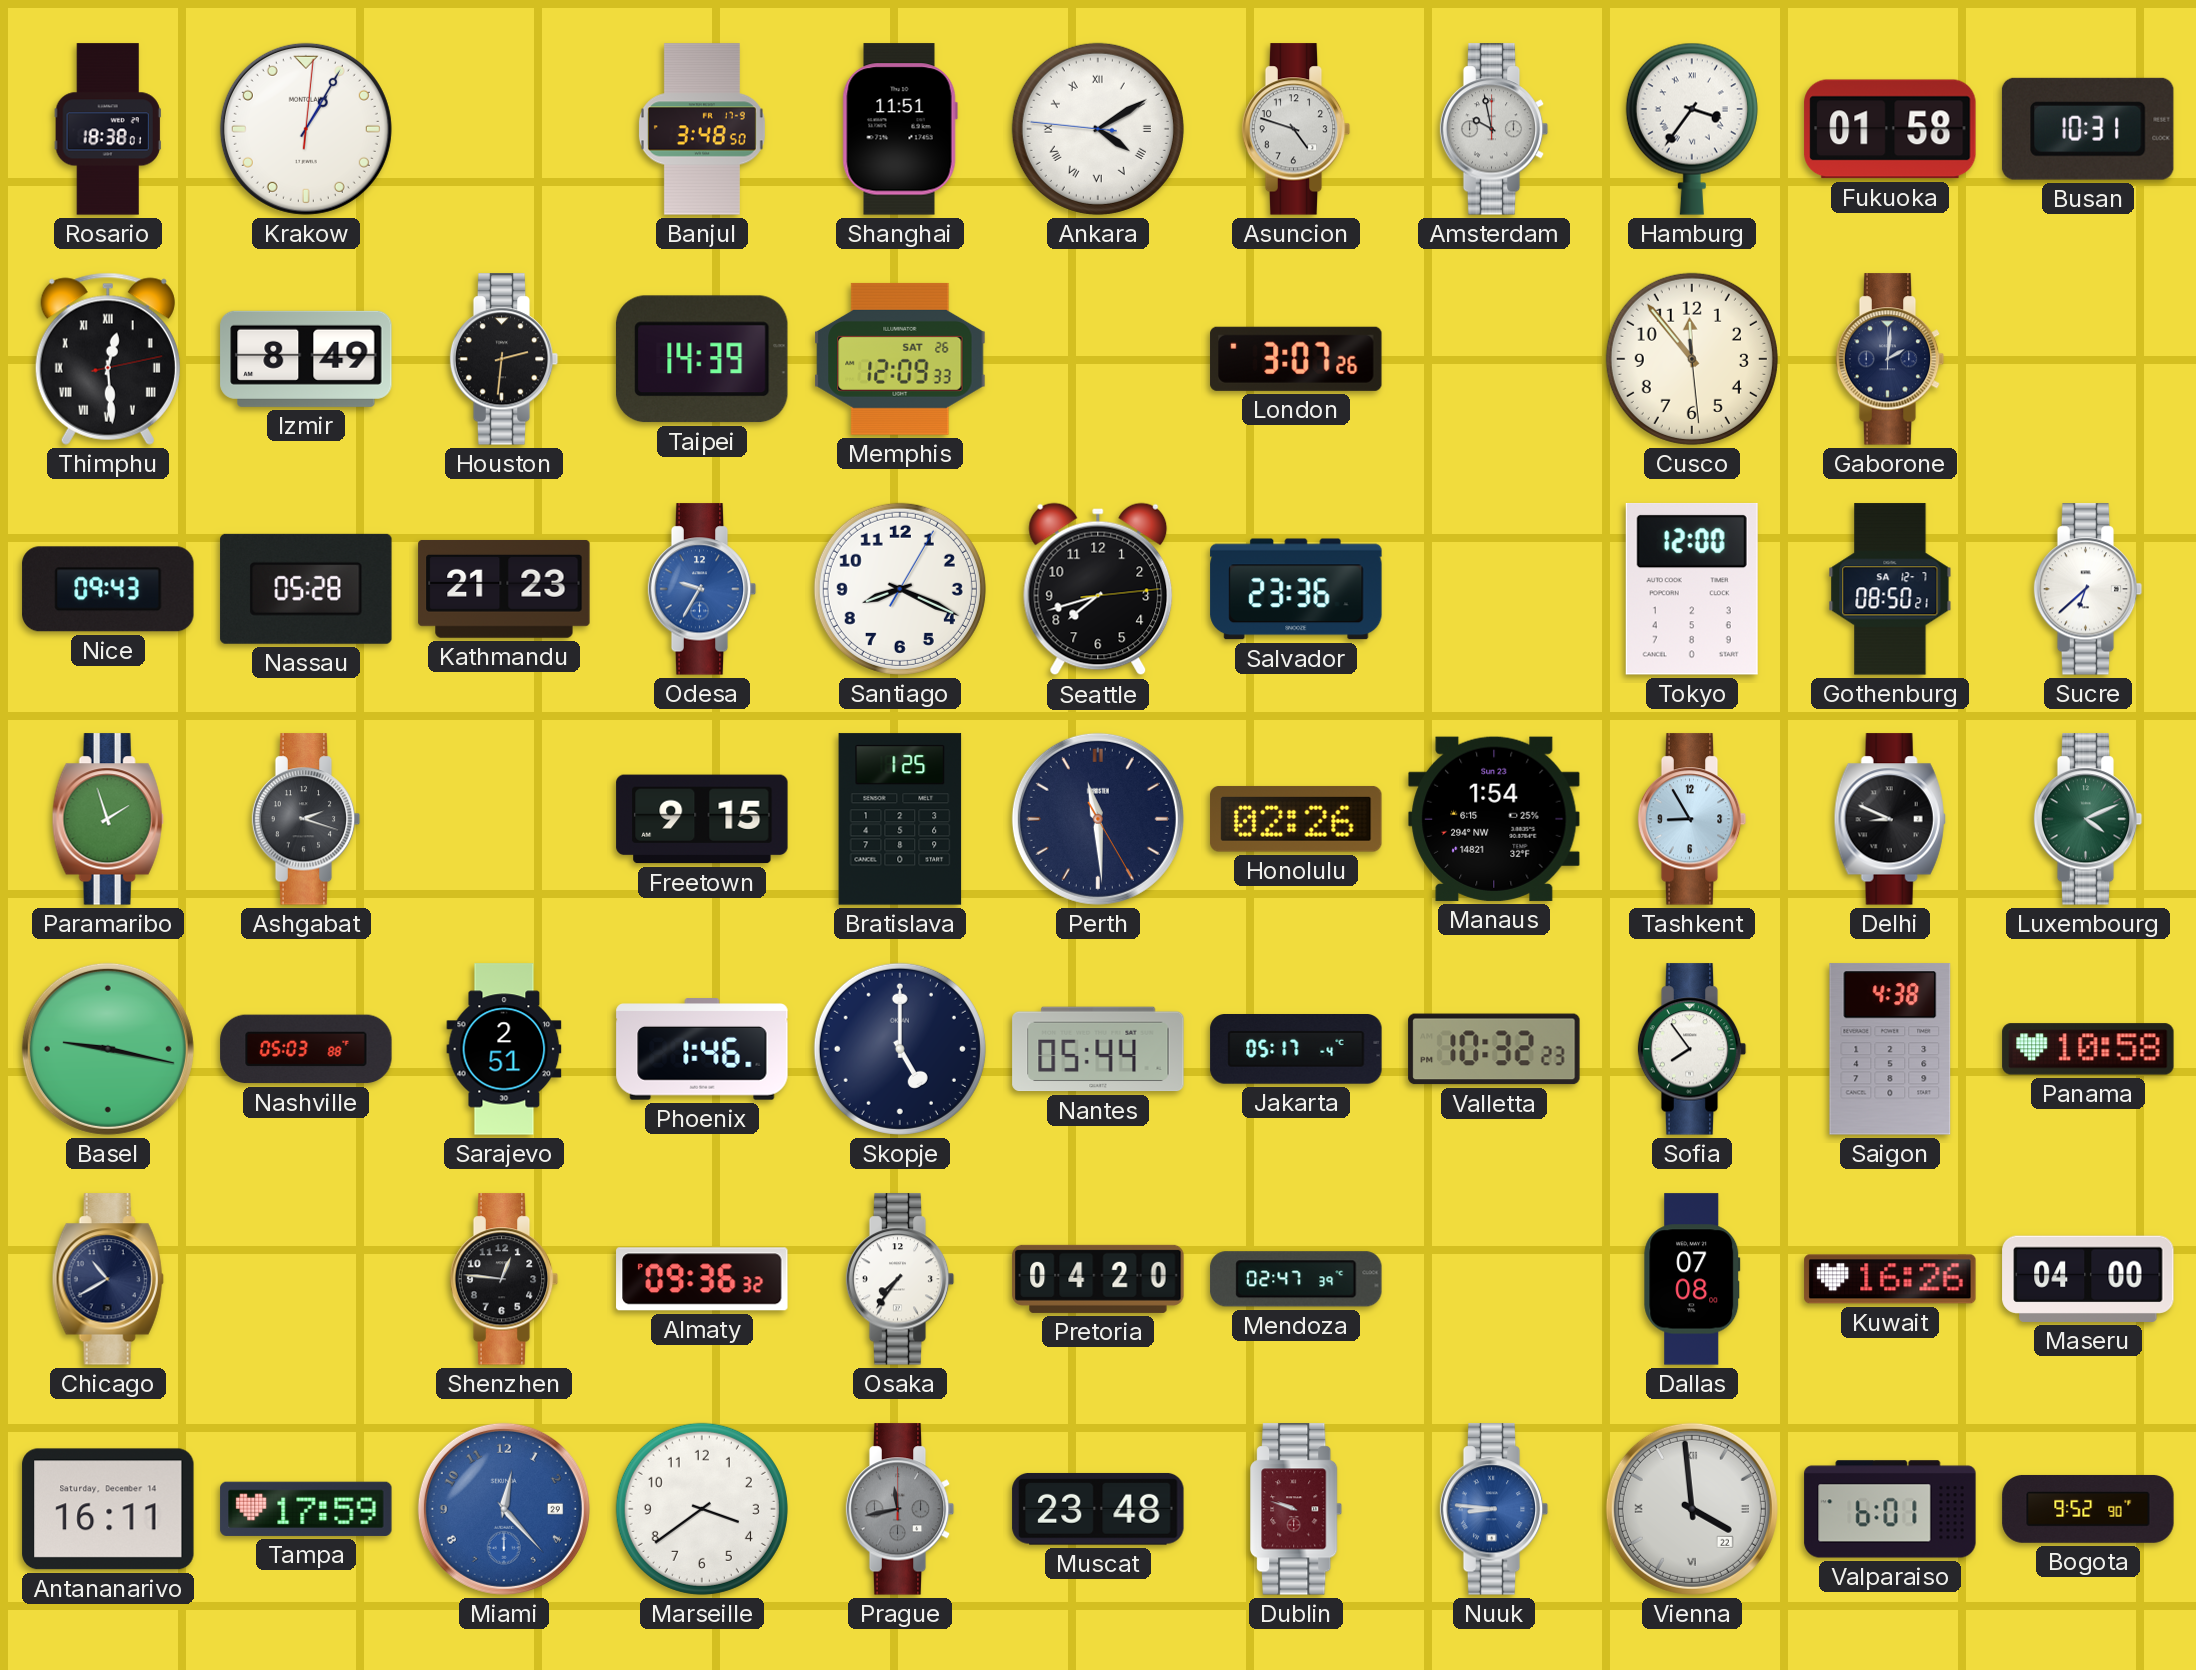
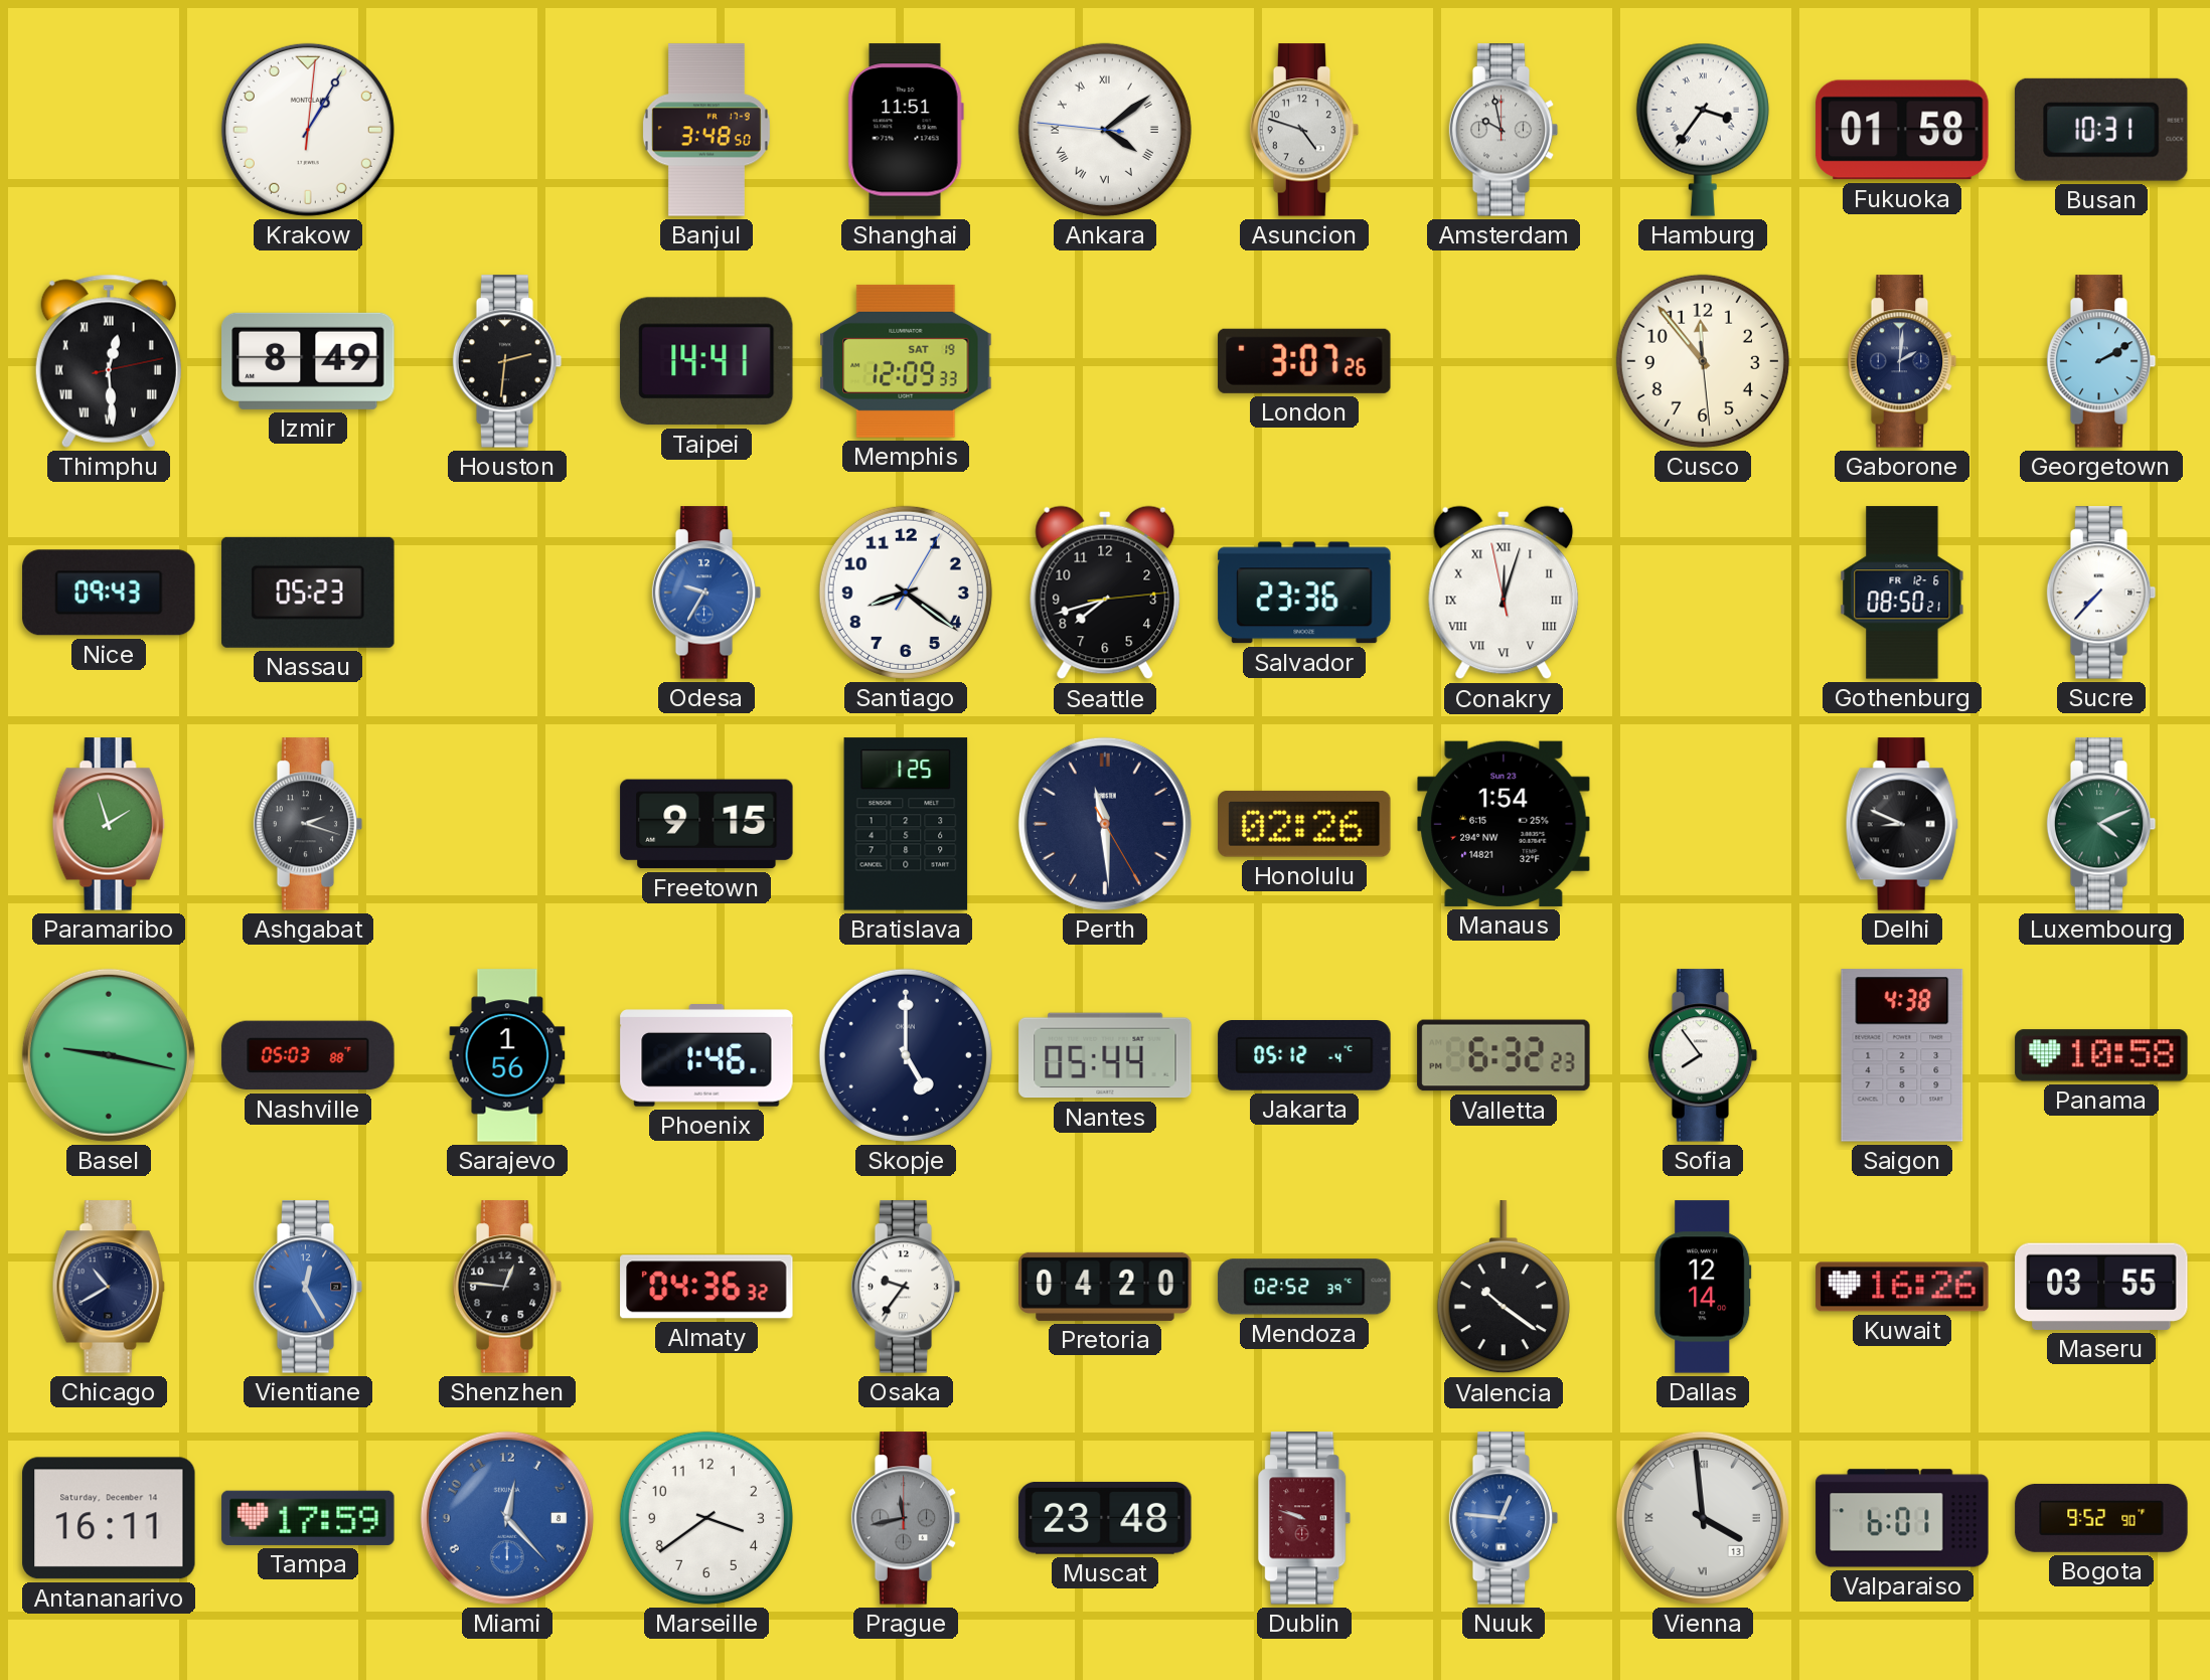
Rosario: 18:38 -> none
Ankara: 4:09 -> 4:08
Taipei: 14:39 -> 14:41
Memphis date: SAT 26 -> SAT 19
Georgetown: none -> 2:10
Nassau: 05:28 -> 05:23
Kathmandu: 21:23 -> none
Santiago: 8:19 -> 8:21
Conakry: none -> 12:02
Tokyo: 12:00 -> none
Gothenburg date: SA 12-7 -> FR 12-6
Sucre: 6:38 -> 7:37
Tashkent: 8:55 -> none
Sarajevo: 2:51 -> 1:56
Jakarta: 05:17 -> 05:12
Valletta: 10:32 -> 6:32
Vientiane: none -> 12:25
Almaty: 09:36 -> 04:36
Osaka: 7:36 -> 9:36
Mendoza: 02:47 -> 02:52
Valencia: none -> 10:21
Dallas: 07:08 -> 12:14
Maseru: 04:00 -> 03:55
Miami date: 29 -> 8
Nuuk: 8:46 -> 12:46
Vienna date: 22 -> 13
